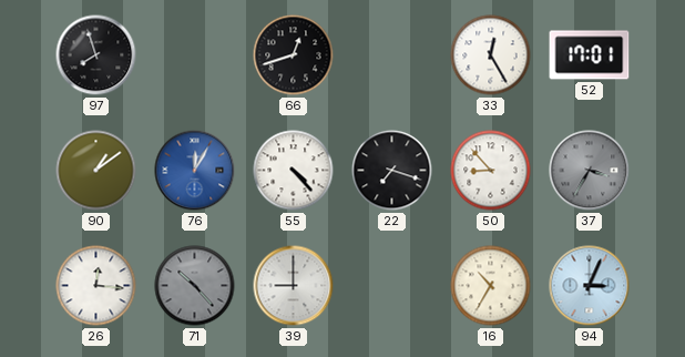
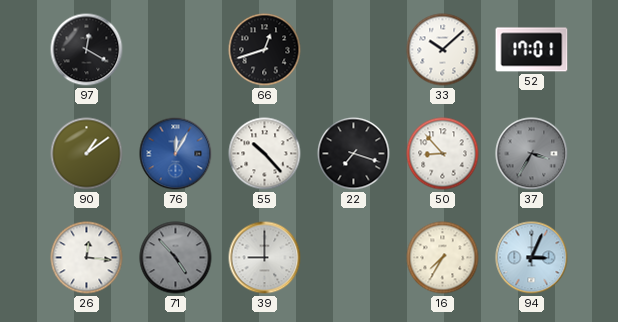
97: 7:57 -> 12:20
33: 12:25 -> 10:08
55: 4:23 -> 10:23
71: 10:23 -> 4:53
16: 10:35 -> 7:35
